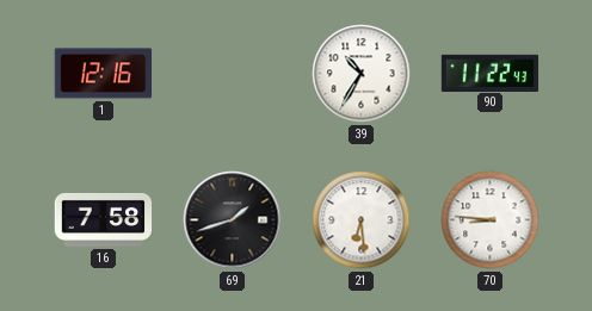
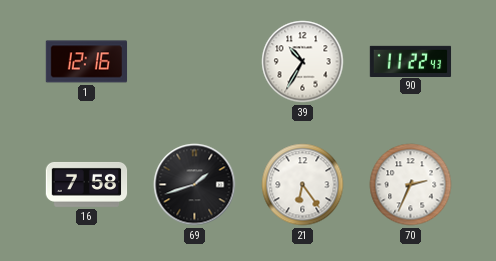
21: 6:29 -> 6:24
70: 8:46 -> 2:34
